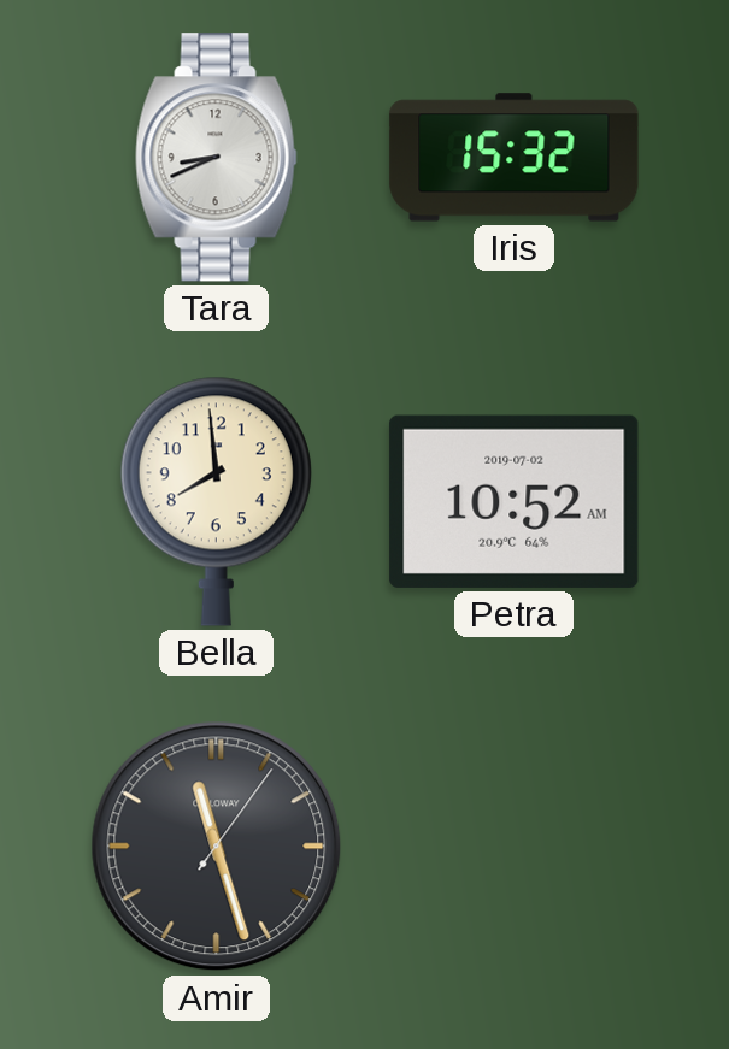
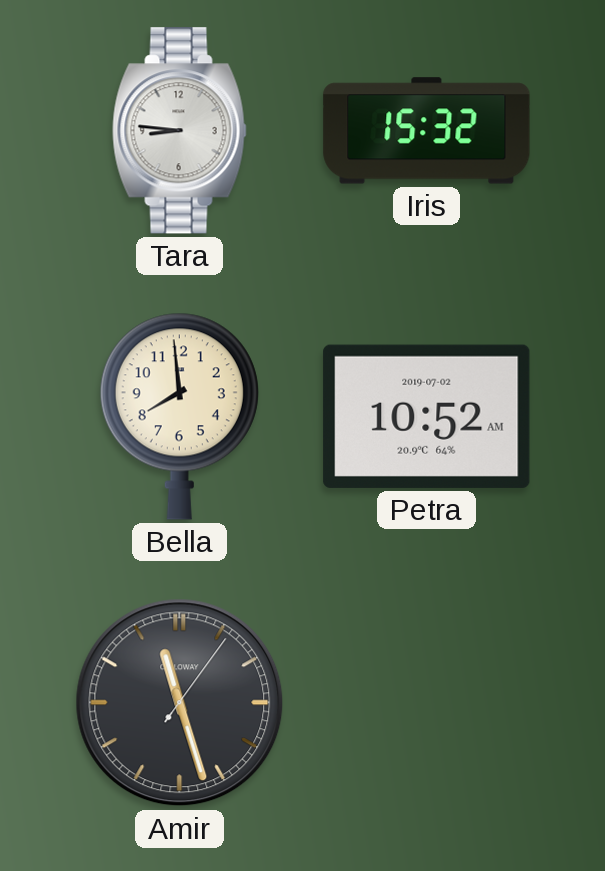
Tara: 8:41 -> 8:46
